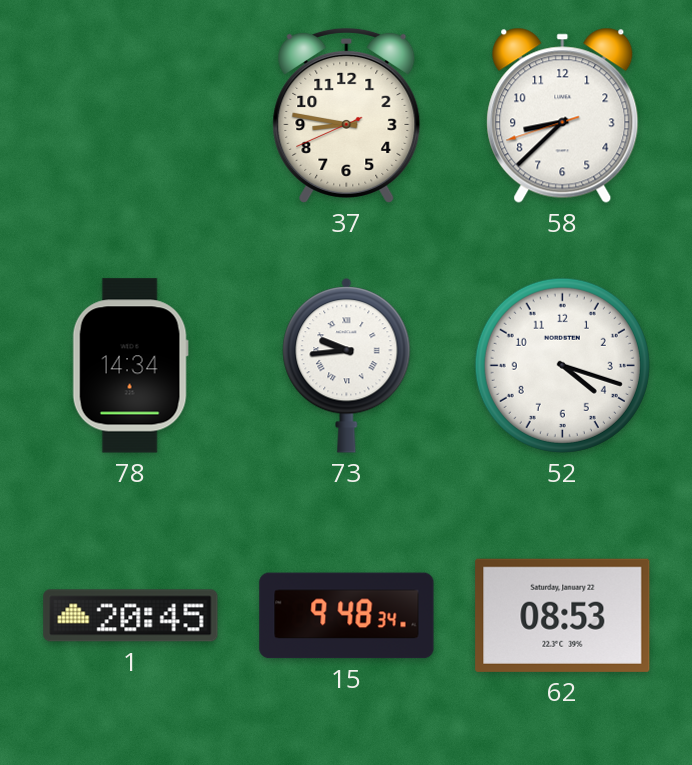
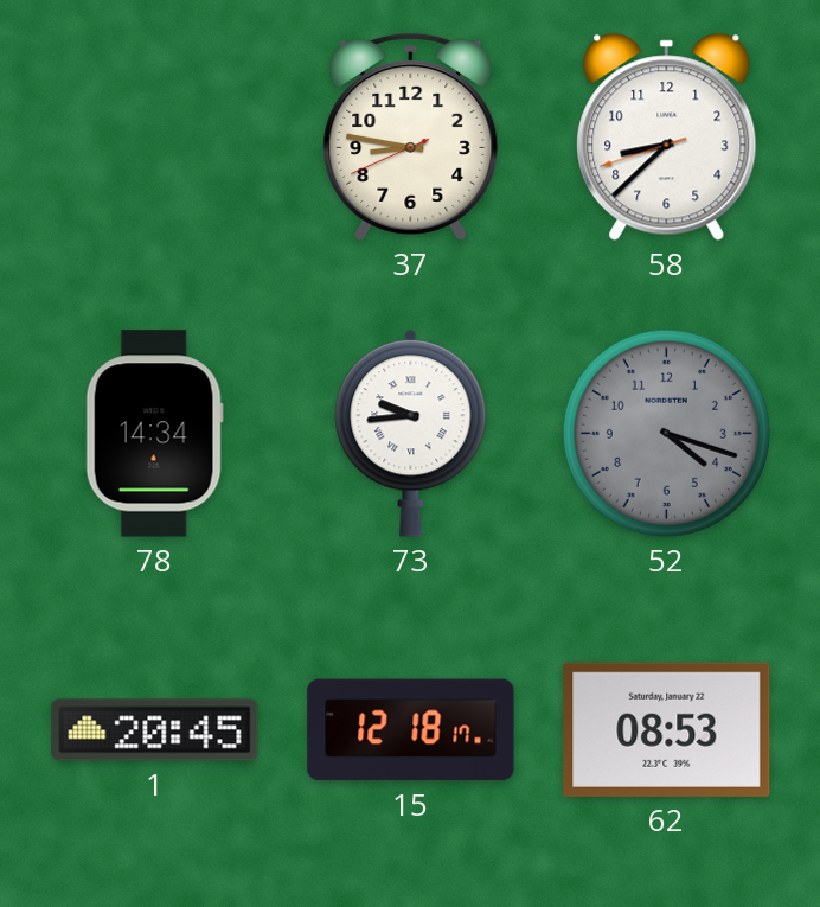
52 dial: white -> grey
15: 9:48 -> 12:18
